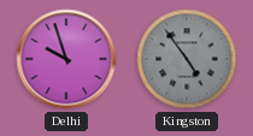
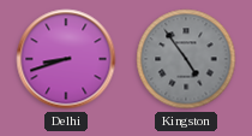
Delhi: 9:57 -> 8:42
